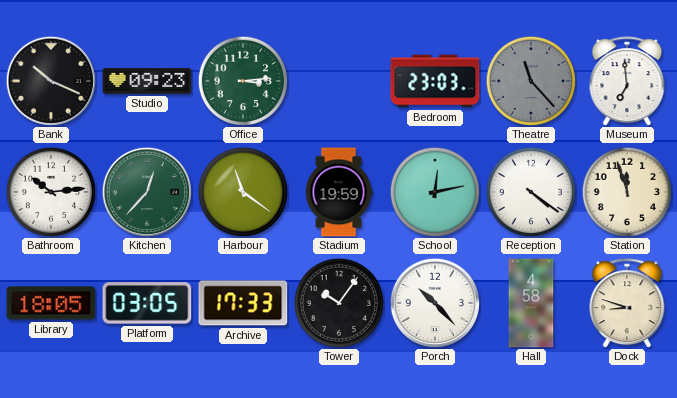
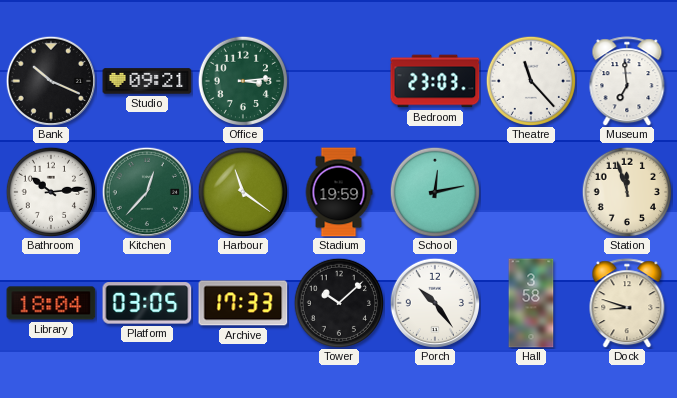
Studio: 09:23 -> 09:21
Theatre dial: grey -> white
Reception: 4:21 -> none
Library: 18:05 -> 18:04
Tower: 10:06 -> 10:08
Porch: 10:23 -> 10:24
Hall: 4:58 -> 3:58
